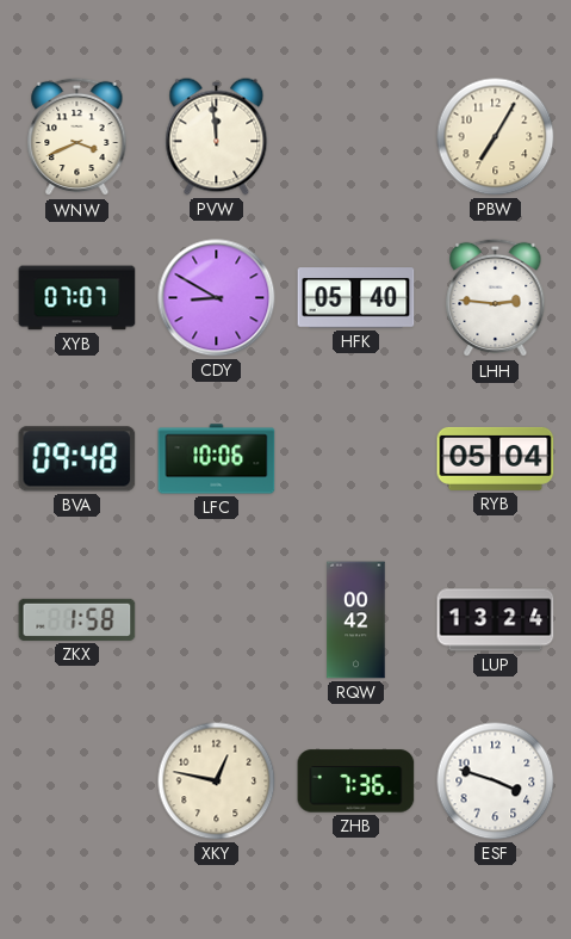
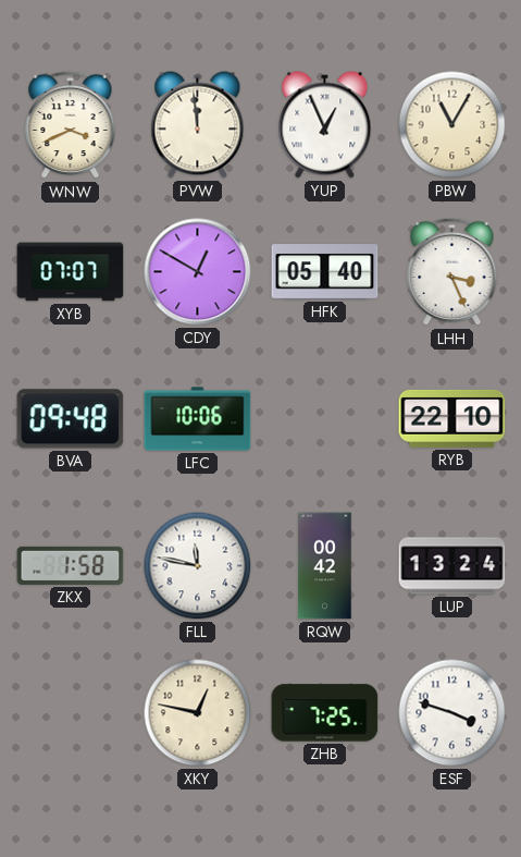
YUP: none -> 12:56
PBW: 7:05 -> 11:05
CDY: 8:50 -> 12:50
LHH: 2:46 -> 3:26
RYB: 05:04 -> 22:10
FLL: none -> 11:47
ZHB: 7:36 -> 7:25
